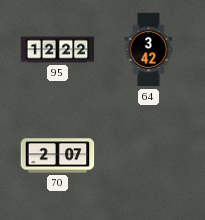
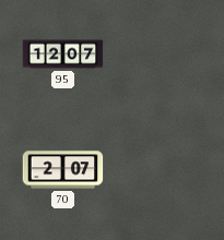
95: 12:22 -> 12:07
64: 3:42 -> none
